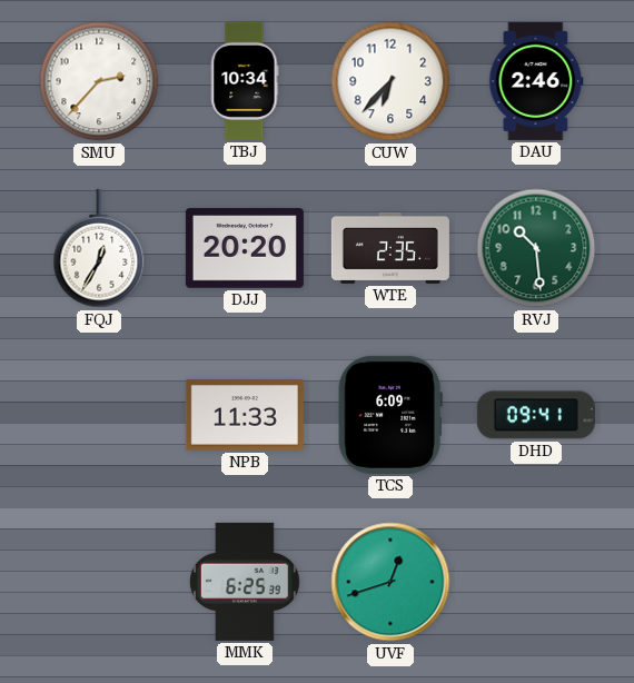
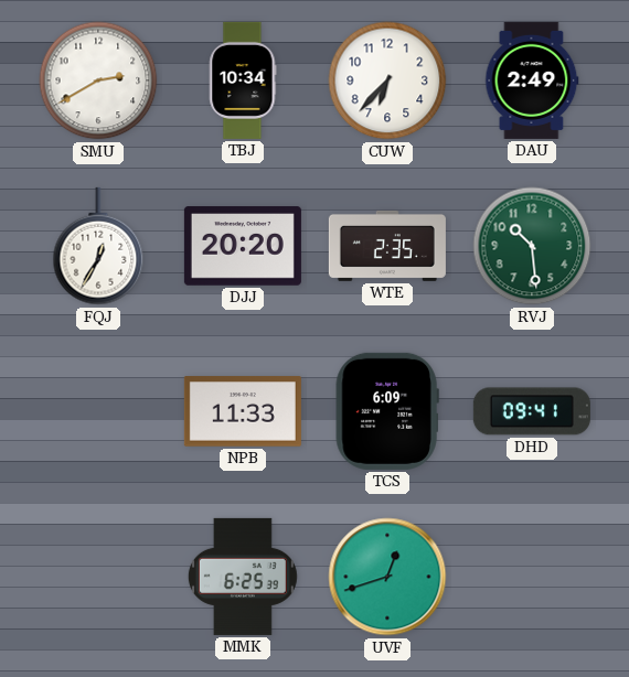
SMU: 2:37 -> 2:40
DAU: 2:46 -> 2:49
